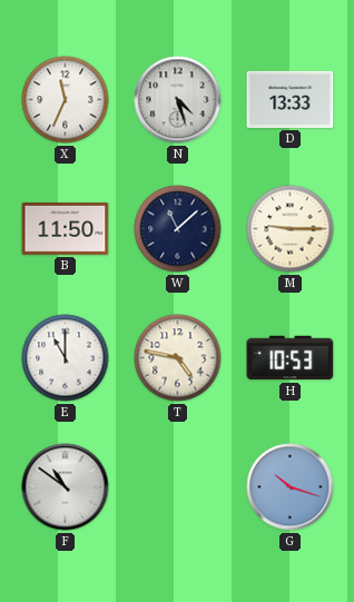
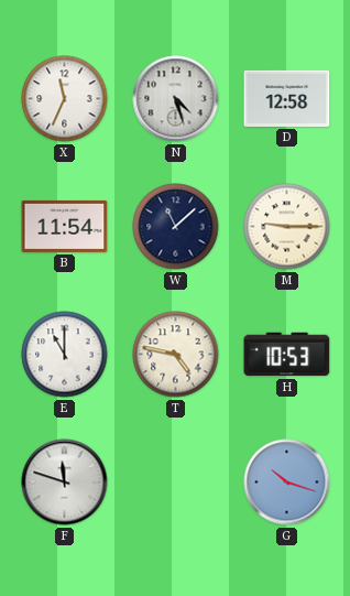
D: 13:33 -> 12:58
B: 11:50 -> 11:54
F: 10:51 -> 11:48
